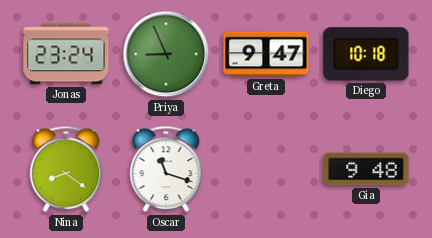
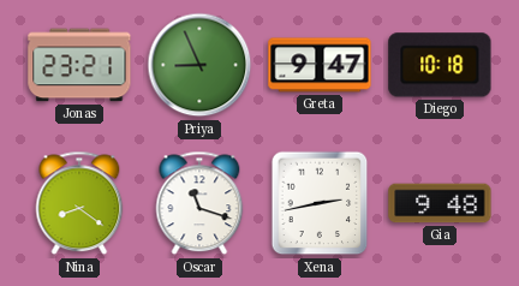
Jonas: 23:24 -> 23:21
Xena: none -> 2:43
